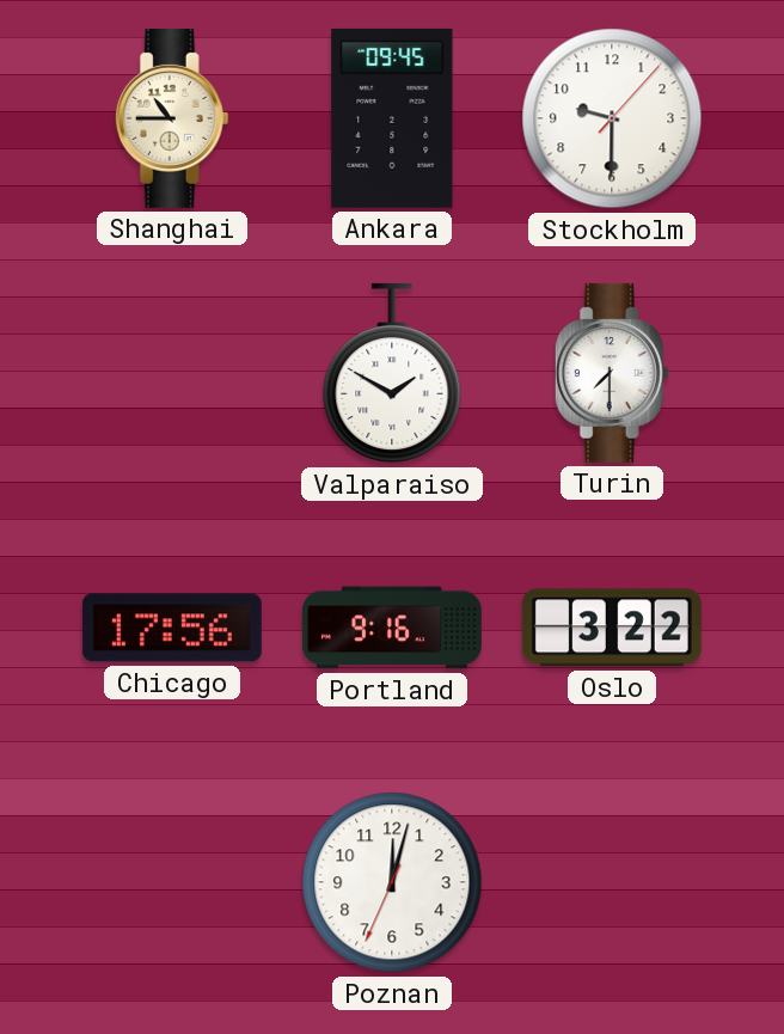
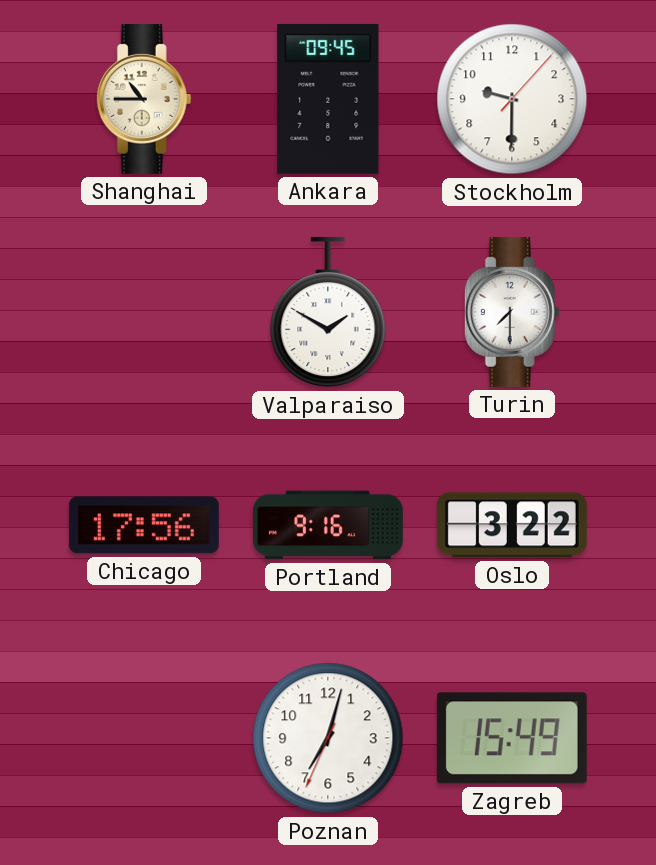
Poznan: 12:02 -> 7:02
Zagreb: none -> 15:49
